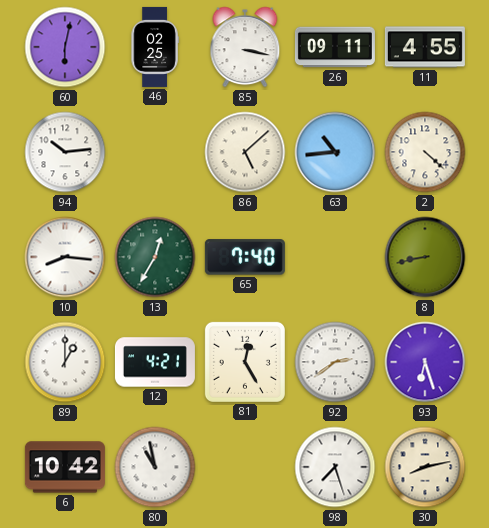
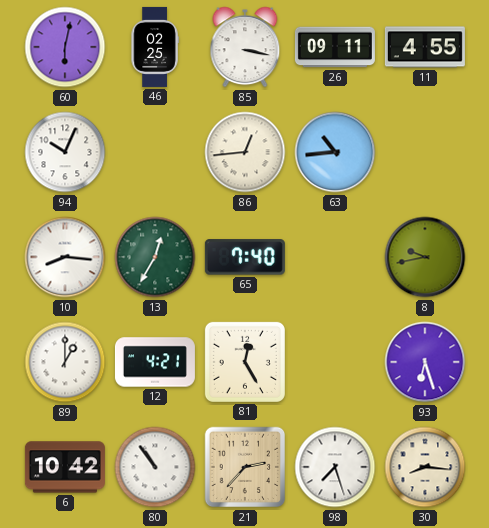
94: 10:14 -> 10:04
86: 5:08 -> 12:44
2: 4:22 -> none
8: 8:43 -> 9:43
92: 2:39 -> none
80: 10:58 -> 10:54
21: none -> 2:37
30: 8:13 -> 8:16
